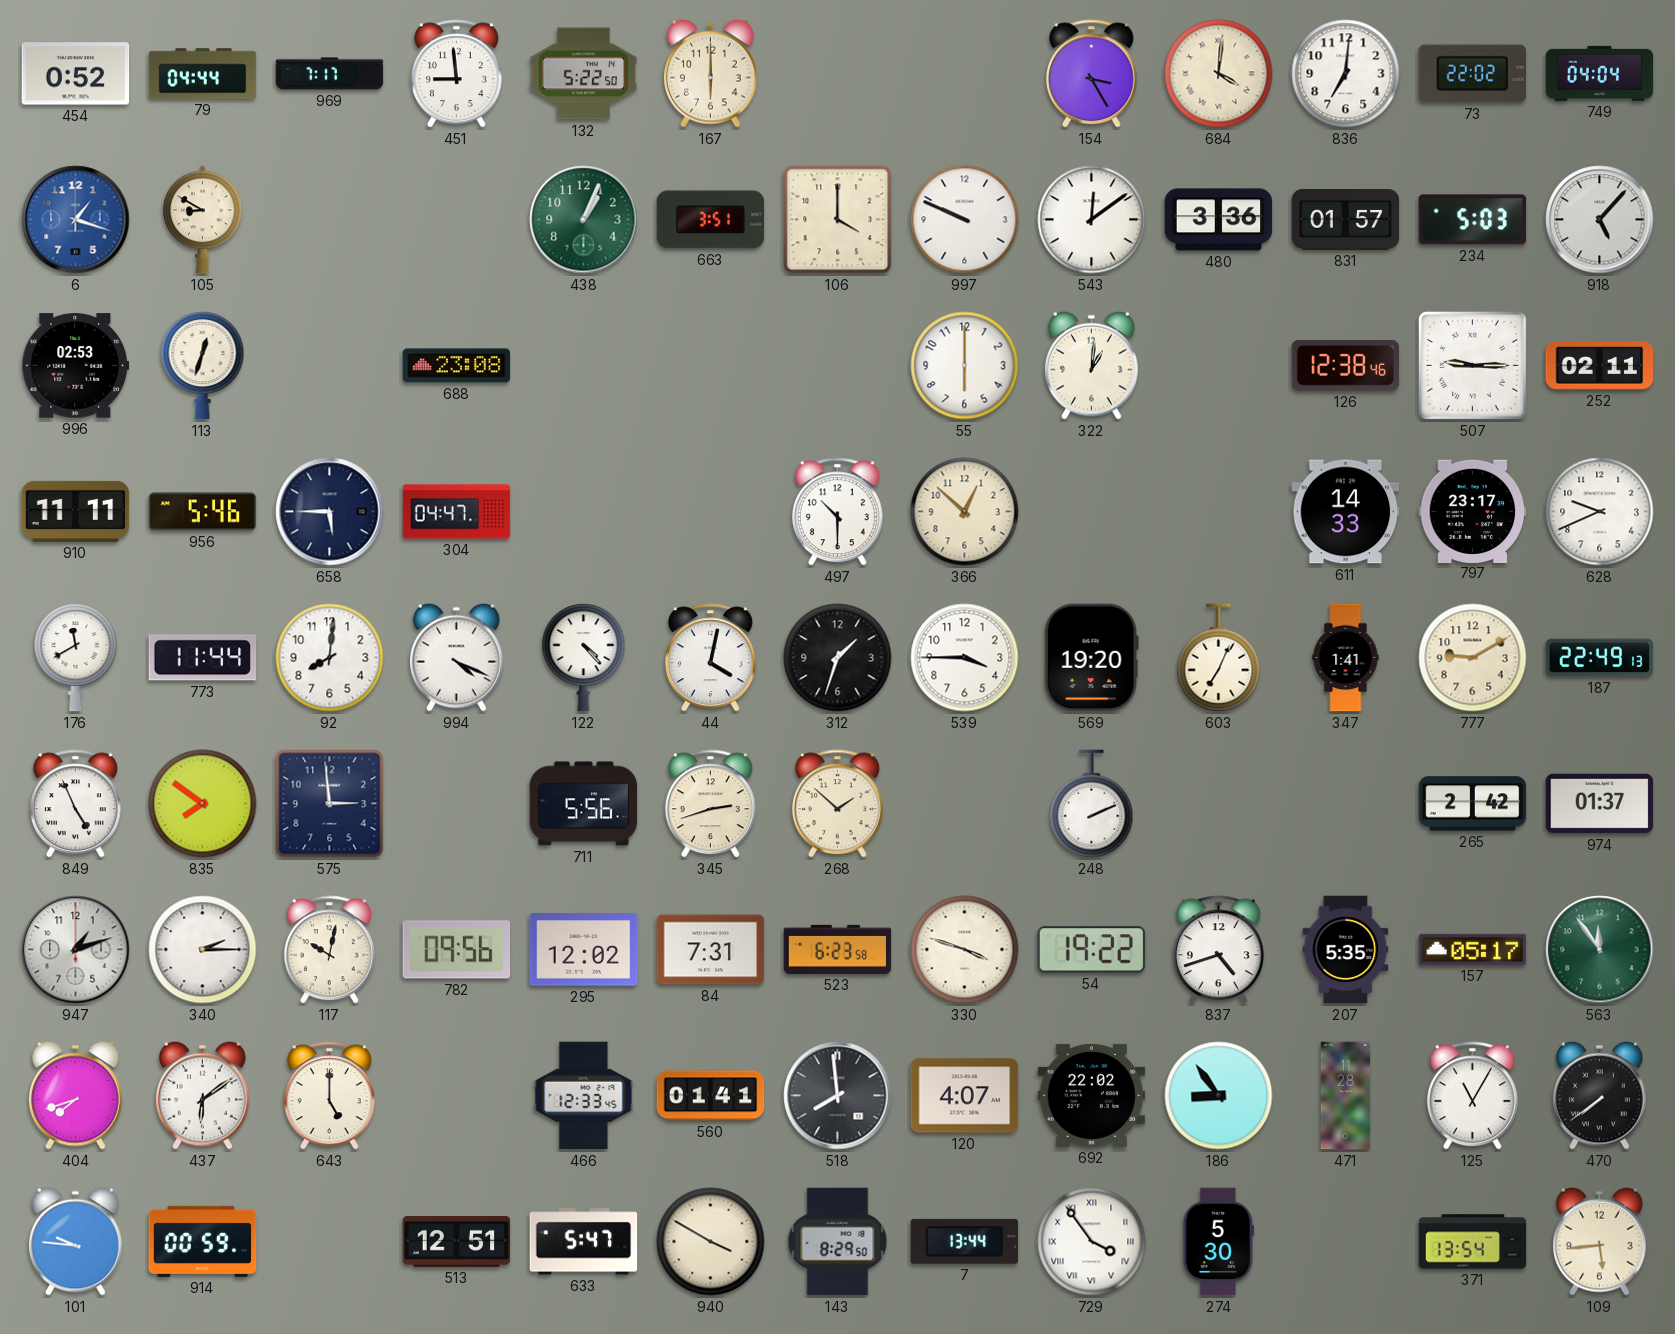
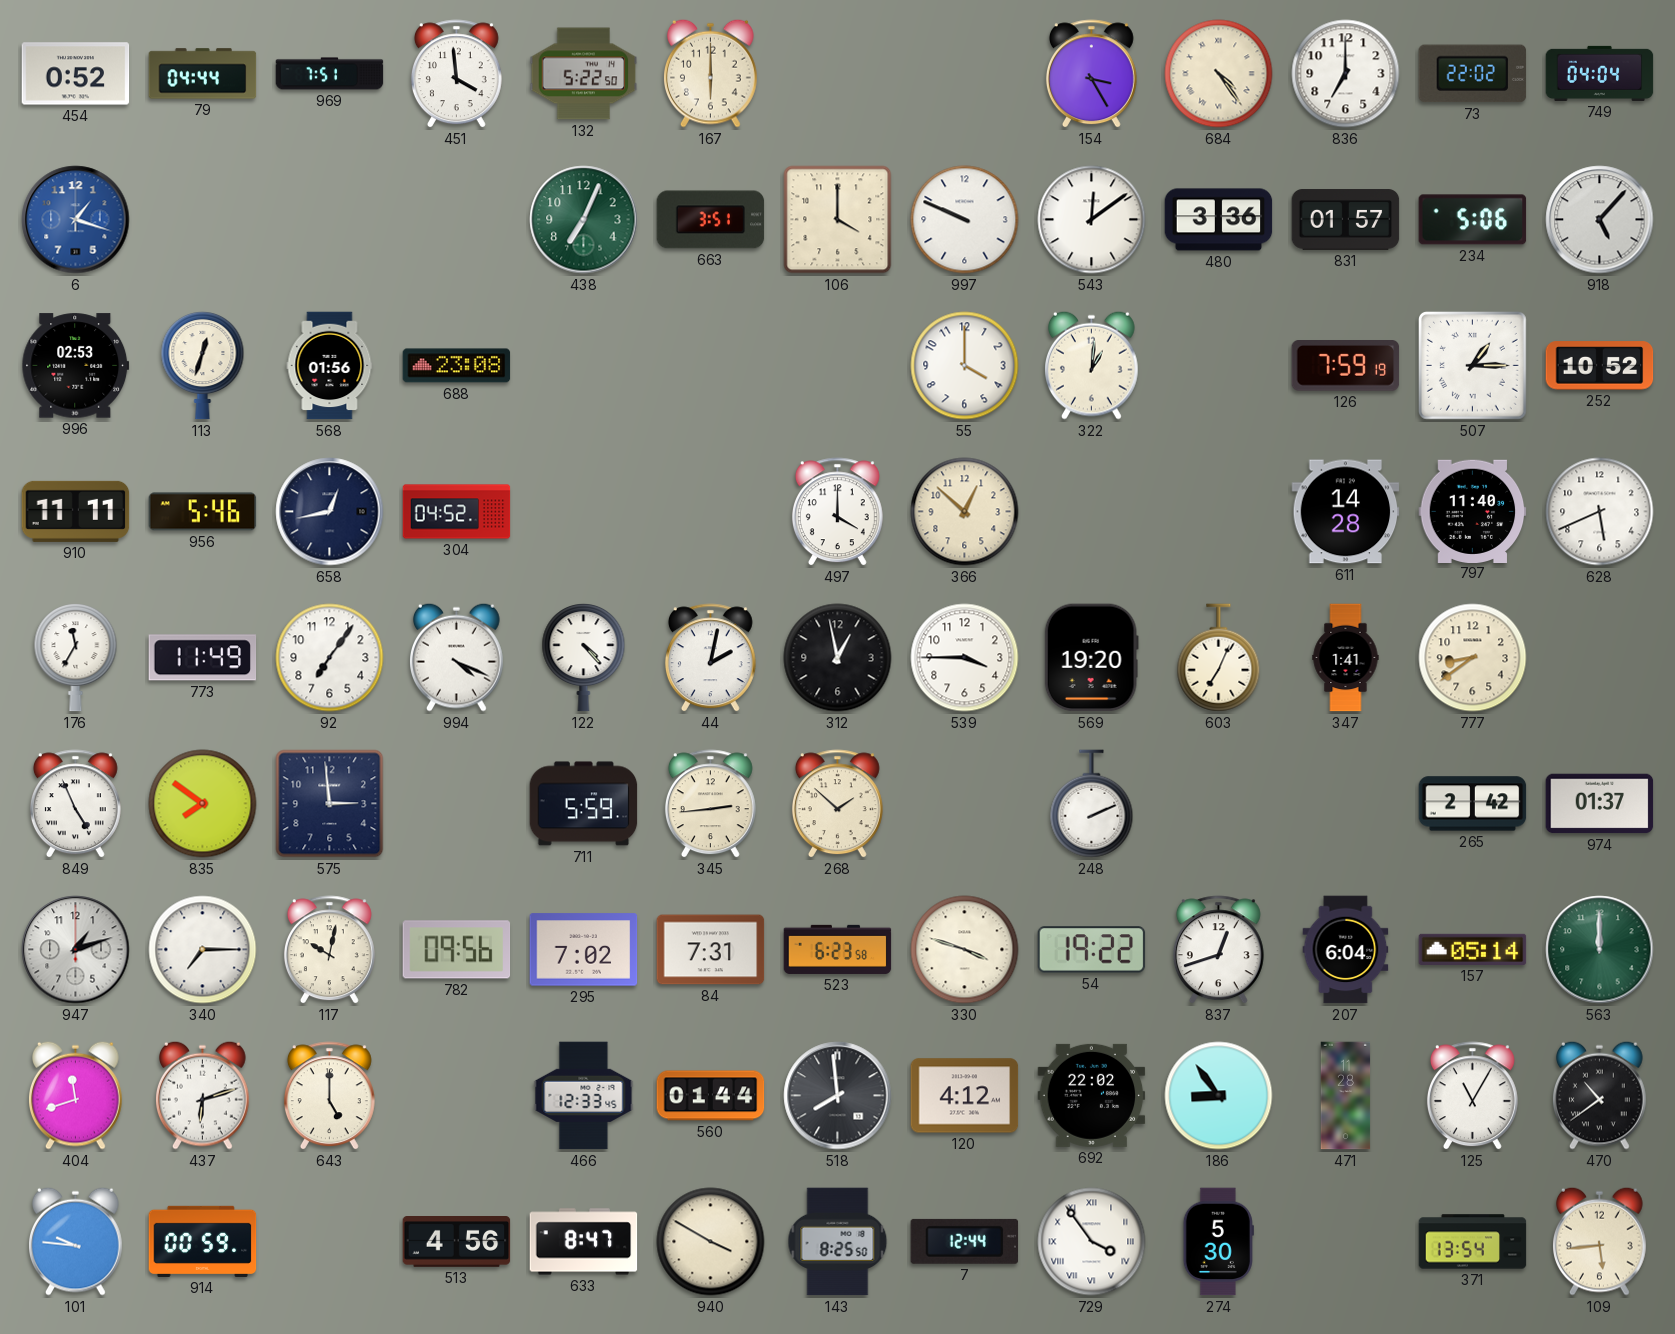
969: 7:17 -> 7:51
451: 8:59 -> 3:59
684: 4:01 -> 4:24
836: 7:01 -> 7:00
105: 8:50 -> none
438: 1:04 -> 7:04
234: 5:03 -> 5:06
568: none -> 01:56
55: 6:00 -> 4:00
126: 12:38 -> 7:59
507: 9:15 -> 1:15
252: 02:11 -> 10:52
658: 5:45 -> 12:43
304: 04:47 -> 04:52
497: 10:30 -> 4:00
611: 14:33 -> 14:28
797: 23:17 -> 11:40
628: 9:41 -> 5:41
176: 11:40 -> 11:35
773: 11:44 -> 11:49
92: 8:01 -> 7:06
44: 4:02 -> 2:02
312: 1:33 -> 12:58
777: 9:10 -> 8:39
187: 22:49 -> none
711: 5:56 -> 5:59
345: 2:42 -> 2:44
340: 2:15 -> 7:15
295: 12:02 -> 7:02
837: 4:42 -> 12:42
207: 5:35 -> 6:04
157: 05:17 -> 05:14
563: 11:54 -> 12:00
404: 7:42 -> 11:42
437: 6:09 -> 6:12
560: 01:41 -> 01:44
120: 4:07 -> 4:12
470: 7:39 -> 10:39
513: 12:51 -> 4:56
633: 5:47 -> 8:47
143: 8:29 -> 8:25
7: 13:44 -> 12:44
